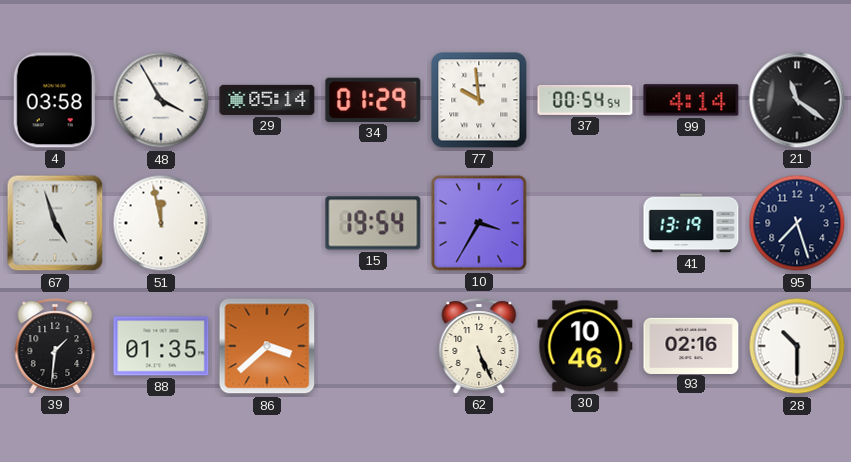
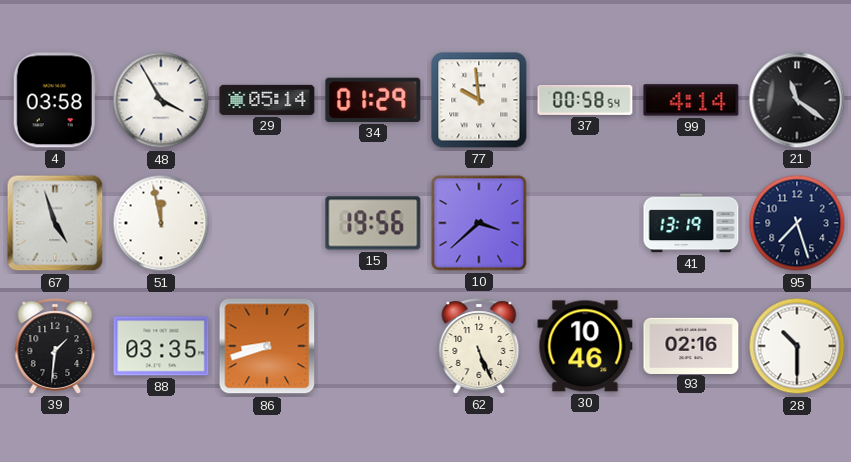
37: 00:54 -> 00:58
15: 19:54 -> 19:56
10: 3:35 -> 3:38
88: 01:35 -> 03:35
86: 3:38 -> 8:42
